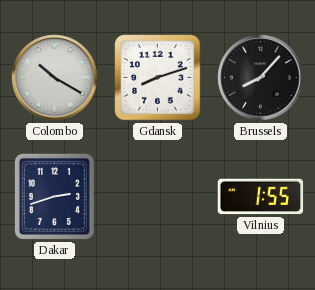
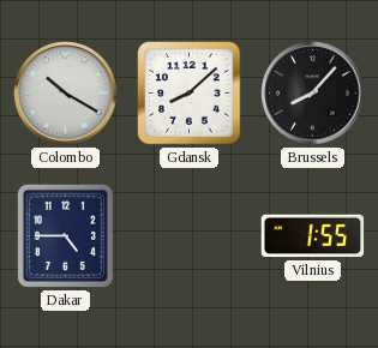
Gdansk: 8:12 -> 8:08
Dakar: 2:42 -> 4:45
